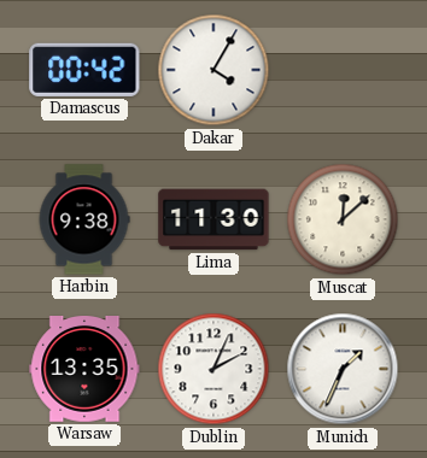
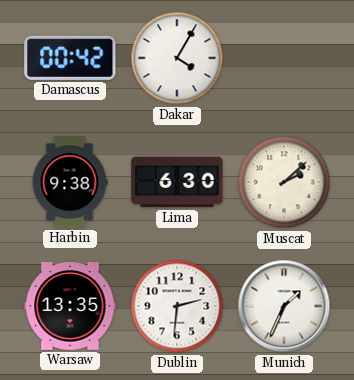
Lima: 11:30 -> 6:30
Muscat: 12:08 -> 2:08
Dublin: 2:04 -> 2:31
